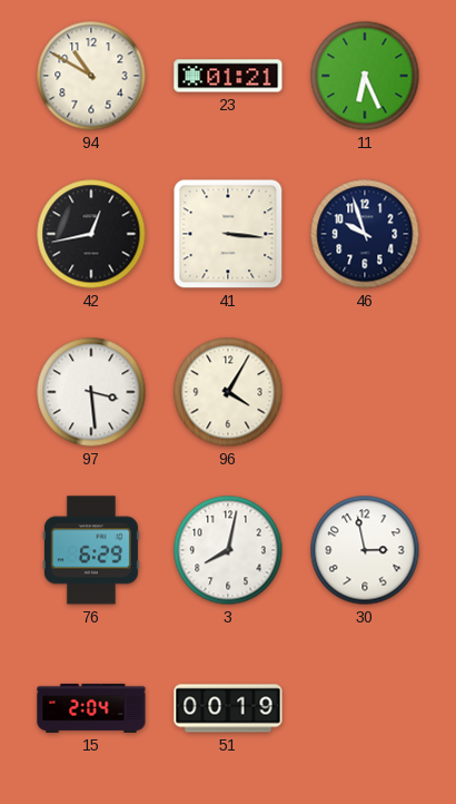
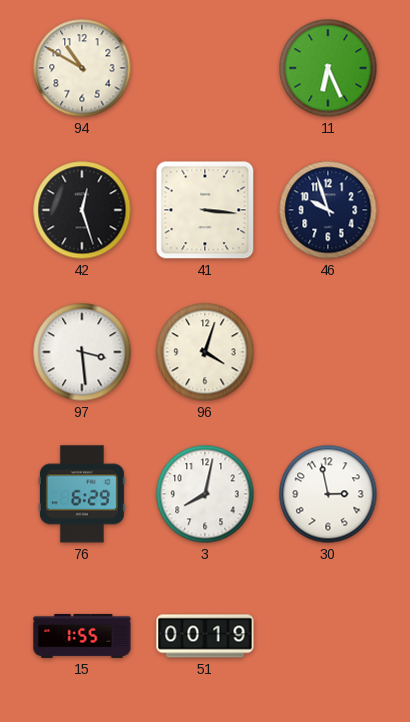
23: 01:21 -> none
42: 12:43 -> 12:27
96: 4:05 -> 4:03
15: 2:04 -> 1:55
